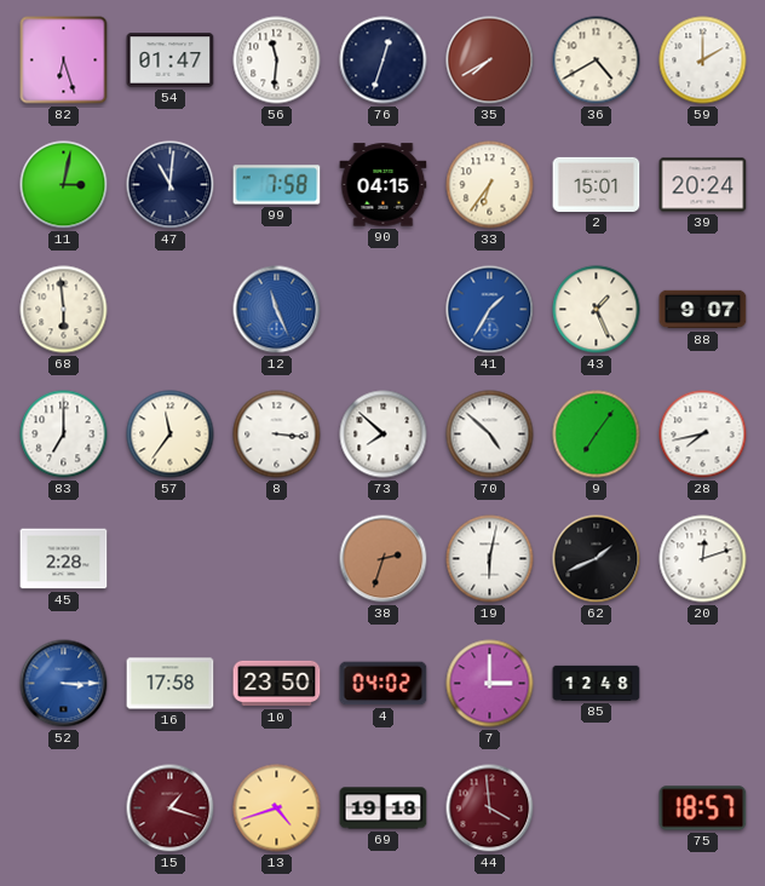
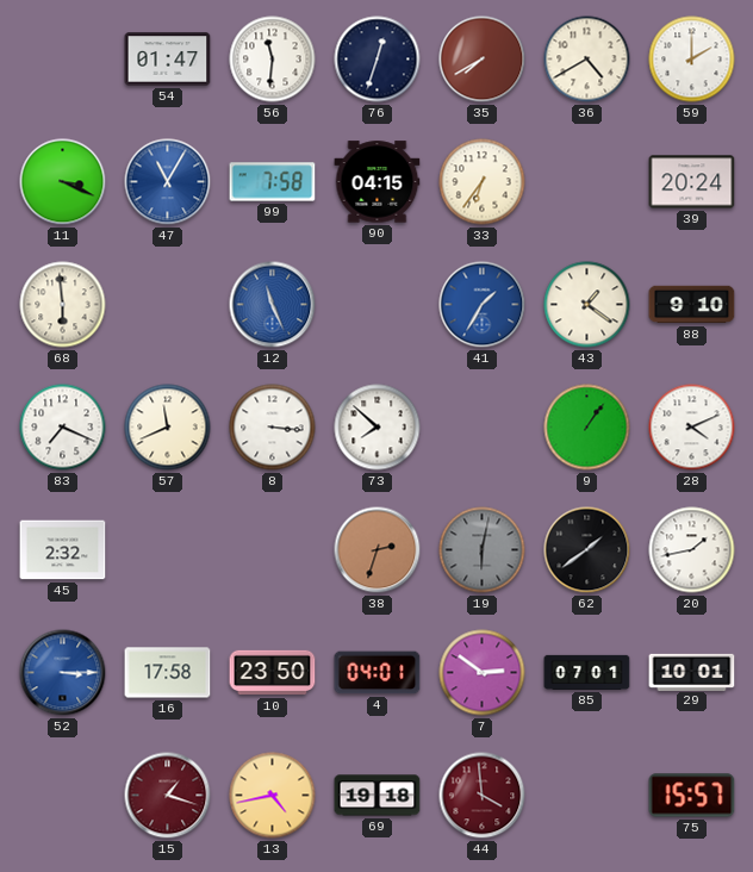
82: 6:27 -> none
11: 3:02 -> 3:19
47: 11:01 -> 11:05
47 dial: navy -> blue
2: 15:01 -> none
43: 1:26 -> 1:21
88: 9:07 -> 9:10
83: 7:00 -> 7:19
57: 11:36 -> 11:41
70: 4:52 -> none
9: 7:06 -> 1:06
28: 7:43 -> 4:11
45: 2:28 -> 2:32
19 dial: white -> grey
62: 1:41 -> 1:39
20: 12:12 -> 1:43
4: 04:02 -> 04:01
7: 3:00 -> 2:51
85: 12:48 -> 07:01
29: none -> 10:01
13: 4:42 -> 4:43
75: 18:57 -> 15:57
